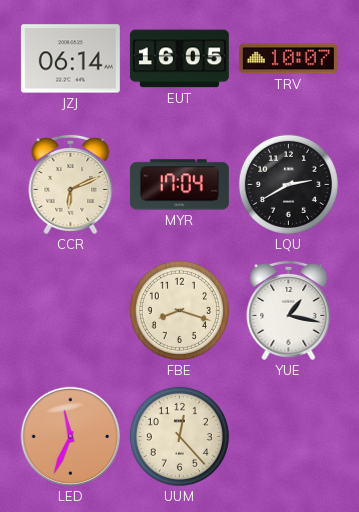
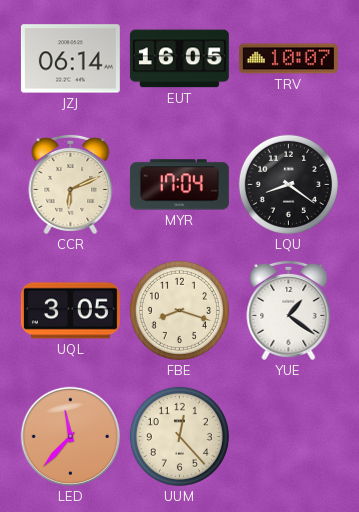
LQU: 2:40 -> 8:21
UQL: none -> 3:05
YUE: 1:17 -> 1:21
LED: 11:34 -> 11:37
